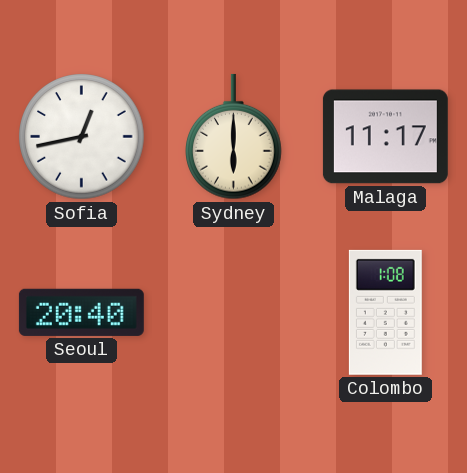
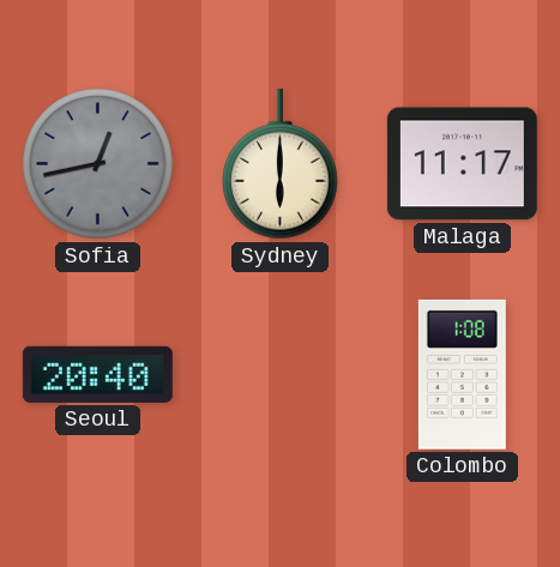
Sofia dial: white -> grey
